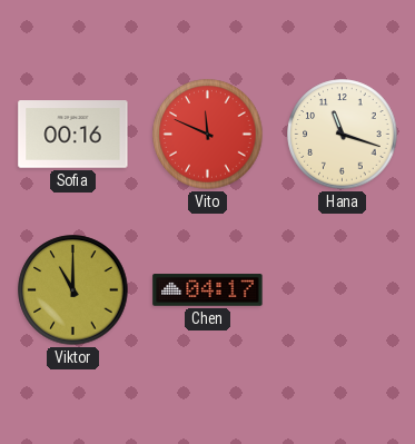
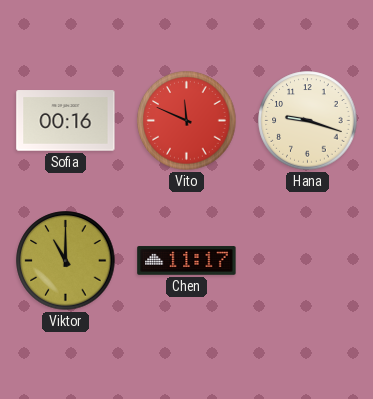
Hana: 11:18 -> 9:18
Chen: 04:17 -> 11:17
